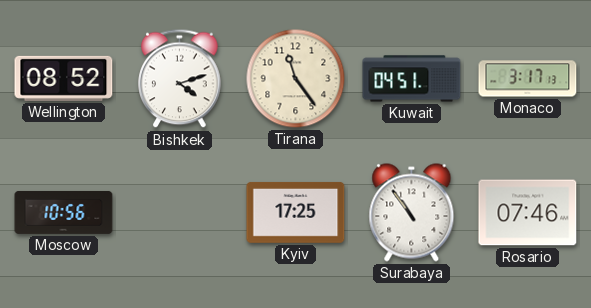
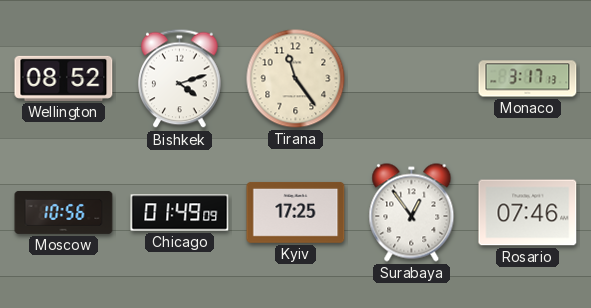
Kuwait: 04:51 -> none
Chicago: none -> 01:49
Surabaya: 10:54 -> 12:54
